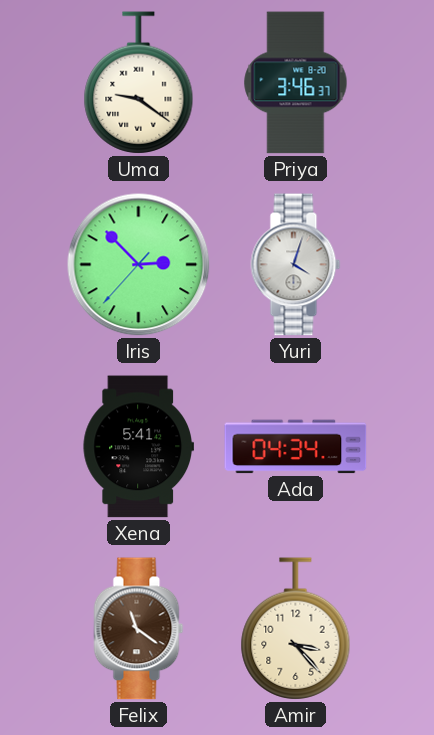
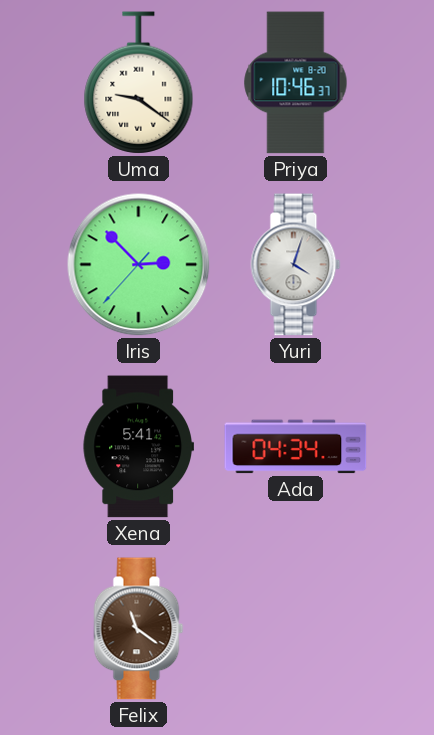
Priya: 3:46 -> 10:46
Amir: 3:23 -> none
